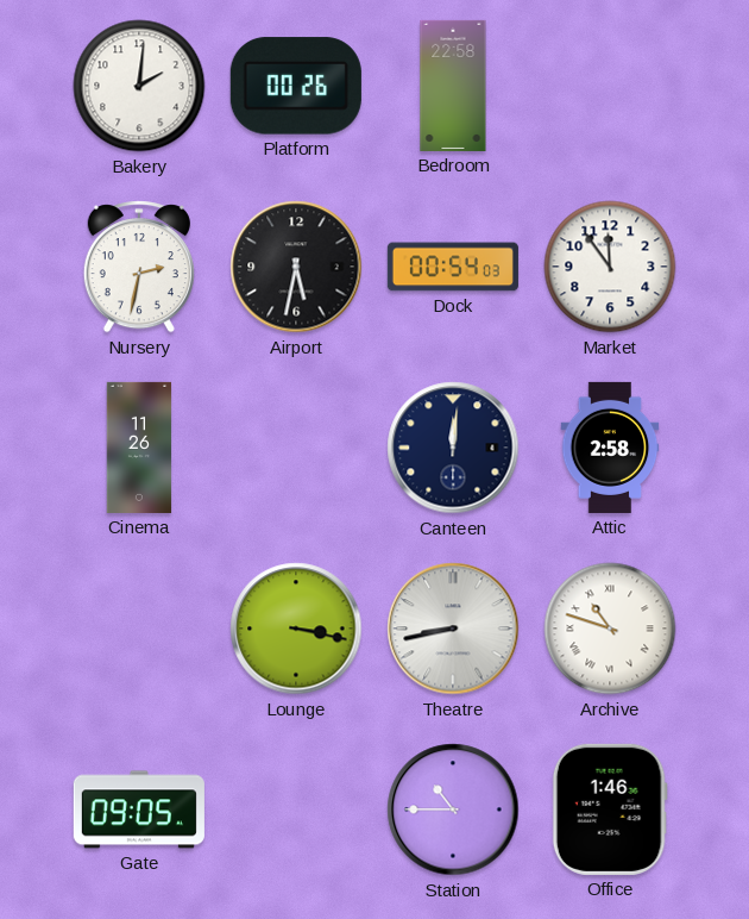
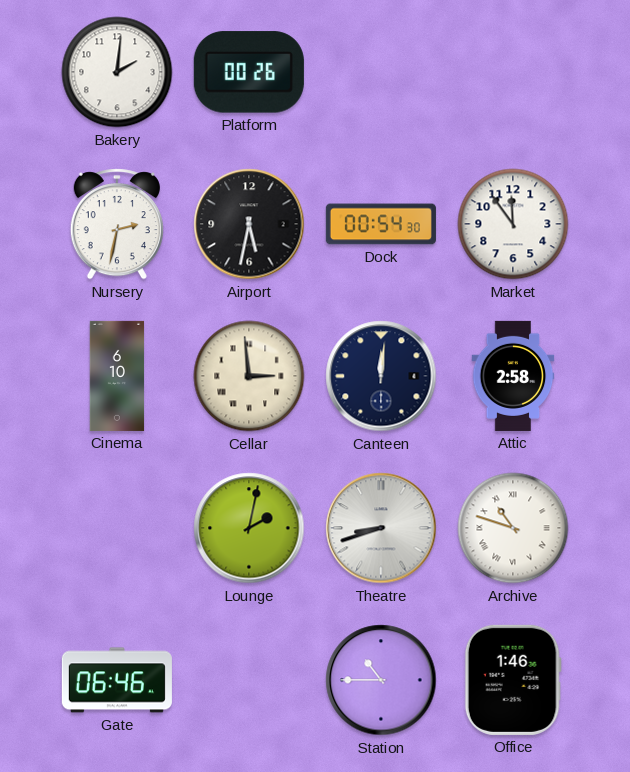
Bedroom: 22:58 -> none
Dock: 00:54:03 -> 00:54:30
Cinema: 11:26 -> 6:10
Cellar: none -> 2:59
Lounge: 3:17 -> 2:02
Theatre: 8:43 -> 8:42
Gate: 09:05 -> 06:46
